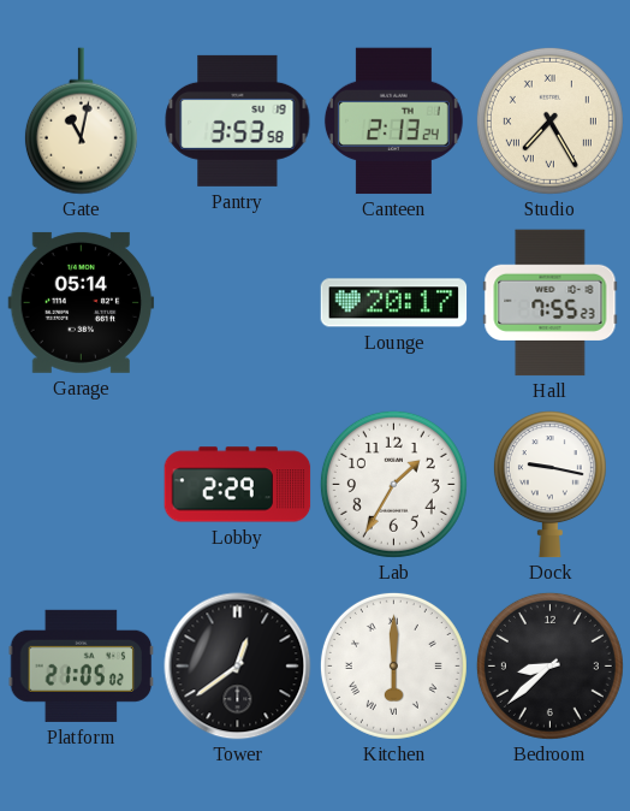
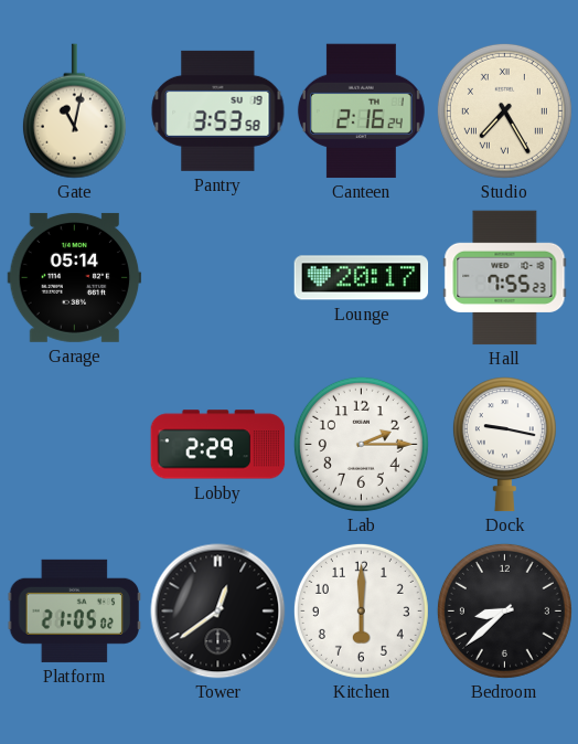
Canteen: 2:13 -> 2:16
Lab: 1:35 -> 2:15
Kitchen numerals: Roman -> Arabic
